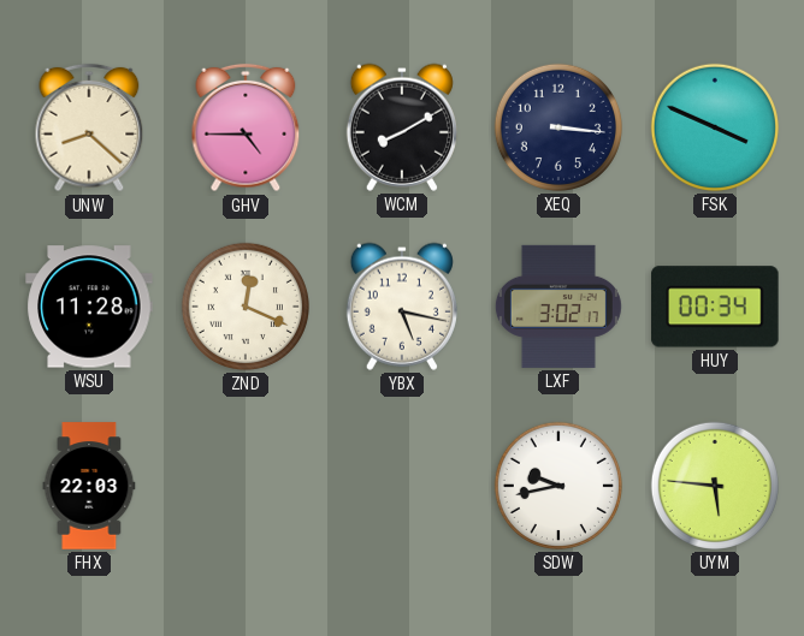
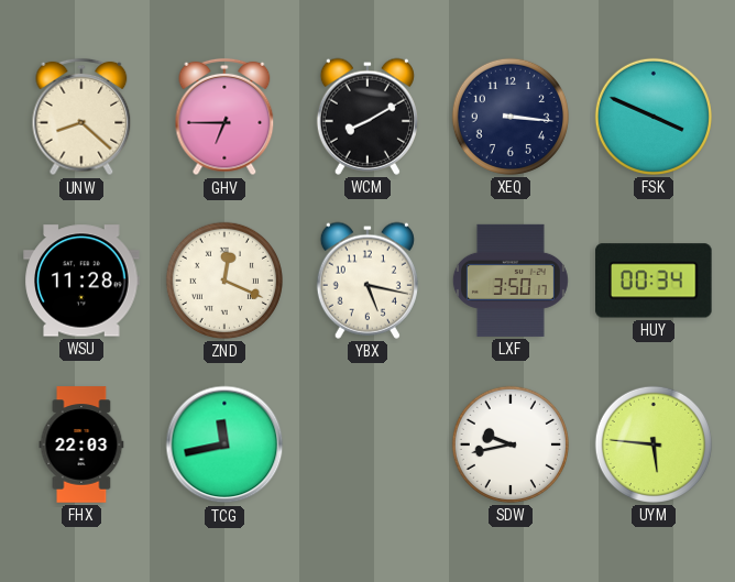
GHV: 4:45 -> 6:45
LXF: 3:02 -> 3:50
TCG: none -> 11:43
